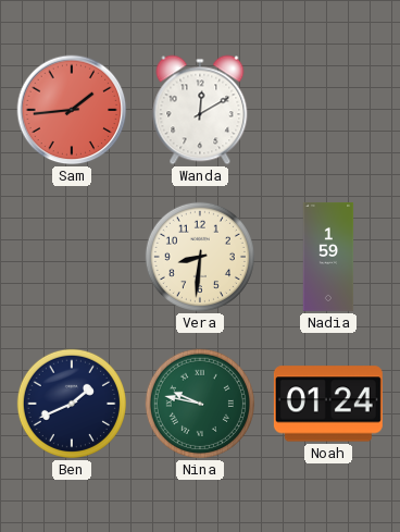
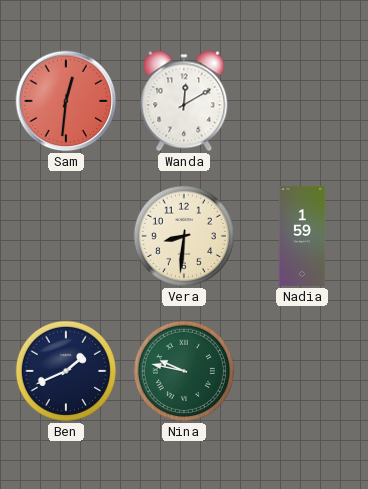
Sam: 1:44 -> 12:31
Noah: 01:24 -> none
